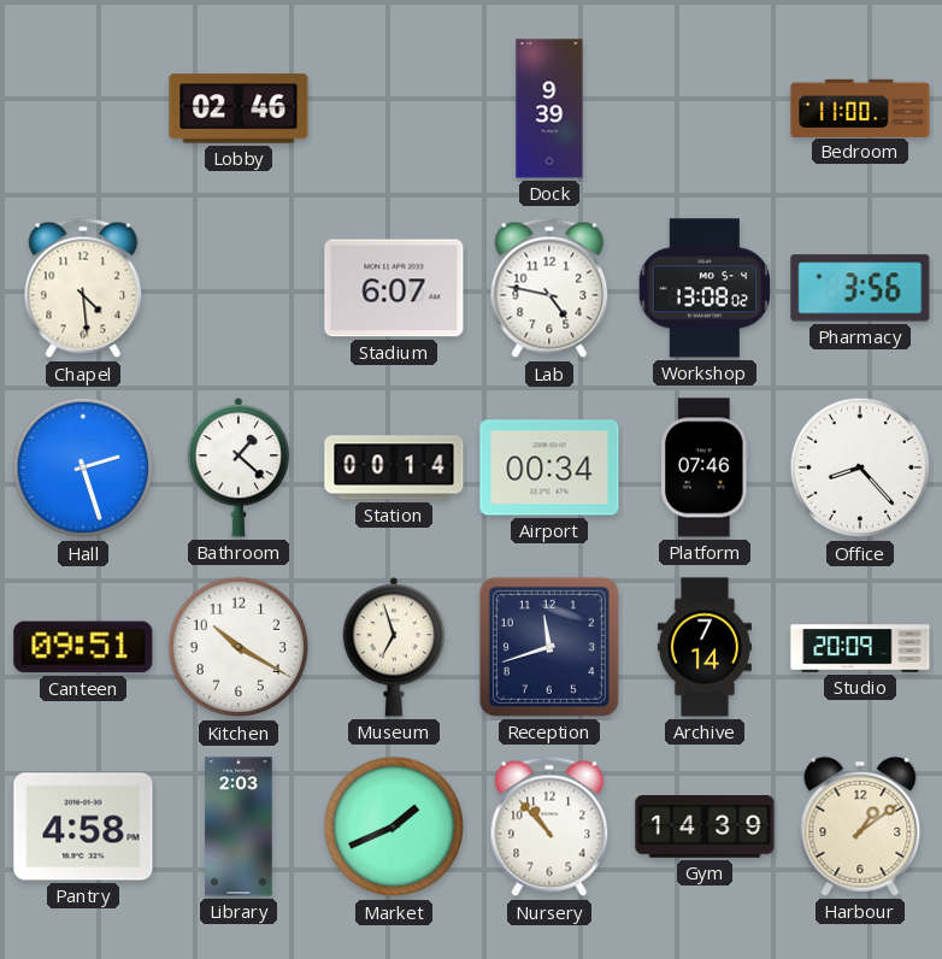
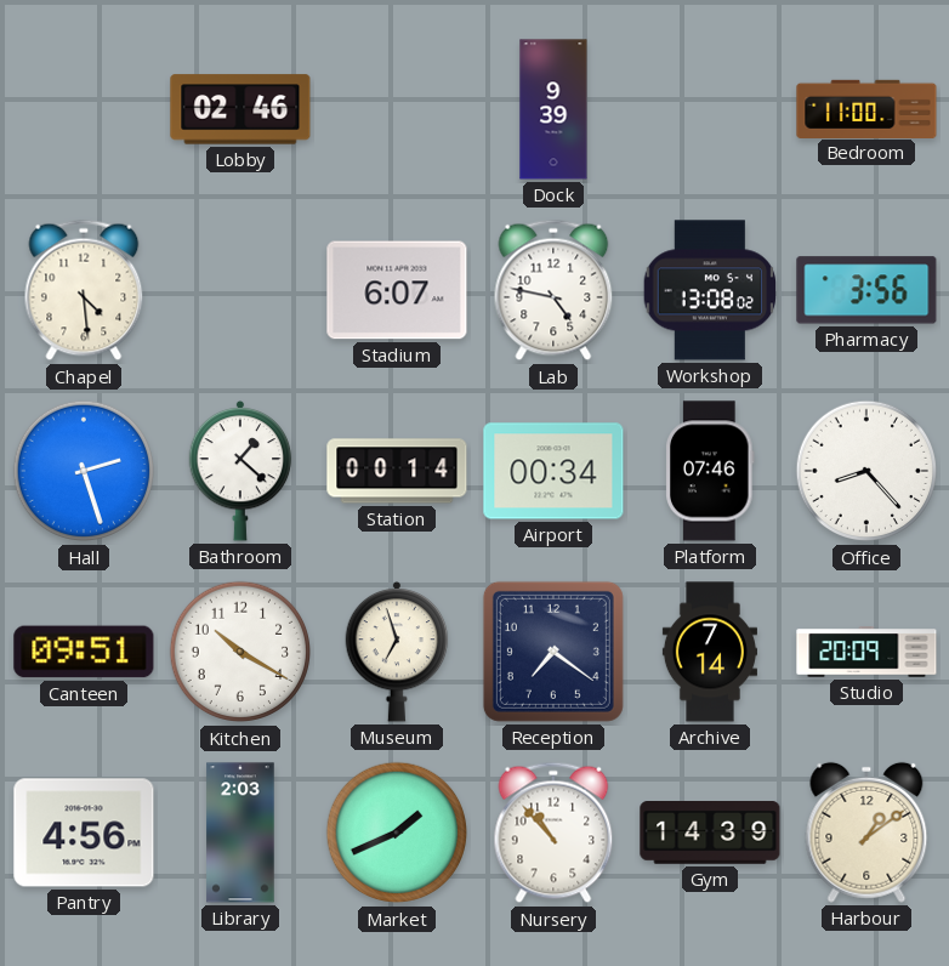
Reception: 11:42 -> 7:21
Pantry: 4:58 -> 4:56
